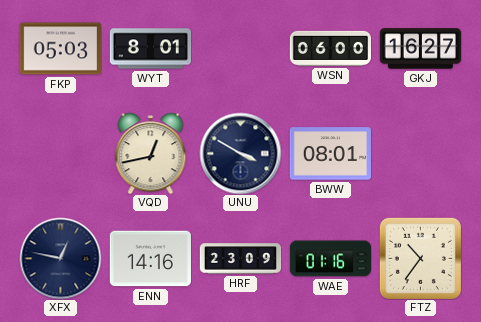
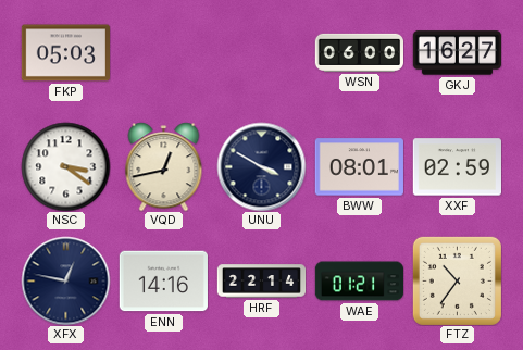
WYT: 8:01 -> none
NSC: none -> 3:21
XXF: none -> 02:59
HRF: 23:09 -> 22:14
WAE: 01:16 -> 01:21
